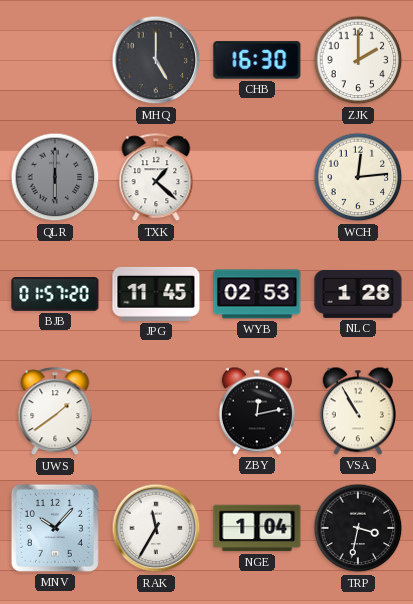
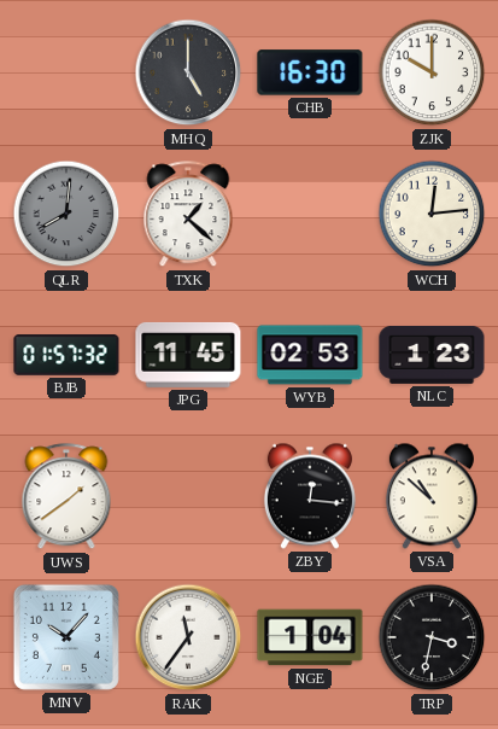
ZJK: 2:00 -> 10:00
QLR: 6:00 -> 8:01
BJB: 01:57:20 -> 01:57:32
NLC: 1:28 -> 1:23
ZBY: 12:13 -> 12:16
VSA: 10:55 -> 10:52
RAK: 11:35 -> 11:36
